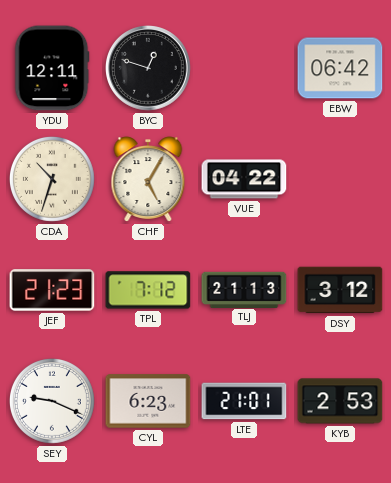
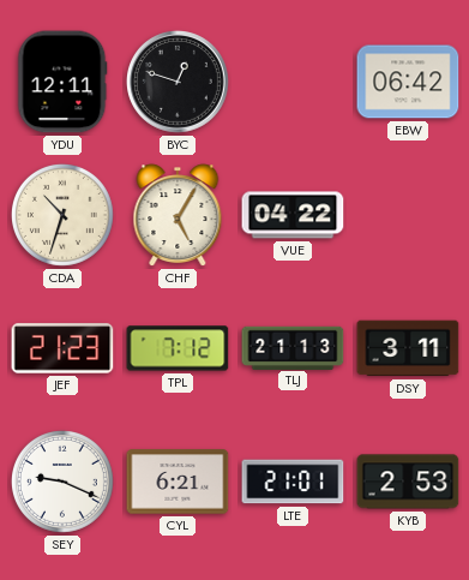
DSY: 3:12 -> 3:11
CYL: 6:23 -> 6:21
